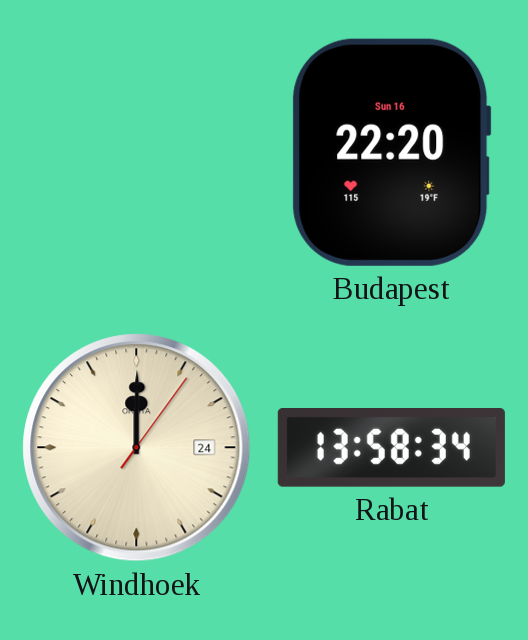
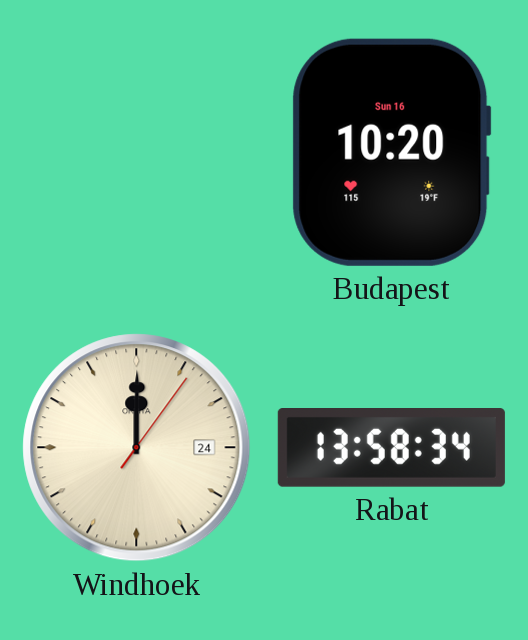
Budapest: 22:20 -> 10:20
